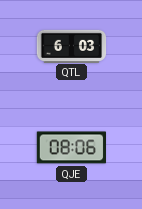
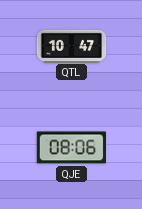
QTL: 6:03 -> 10:47
